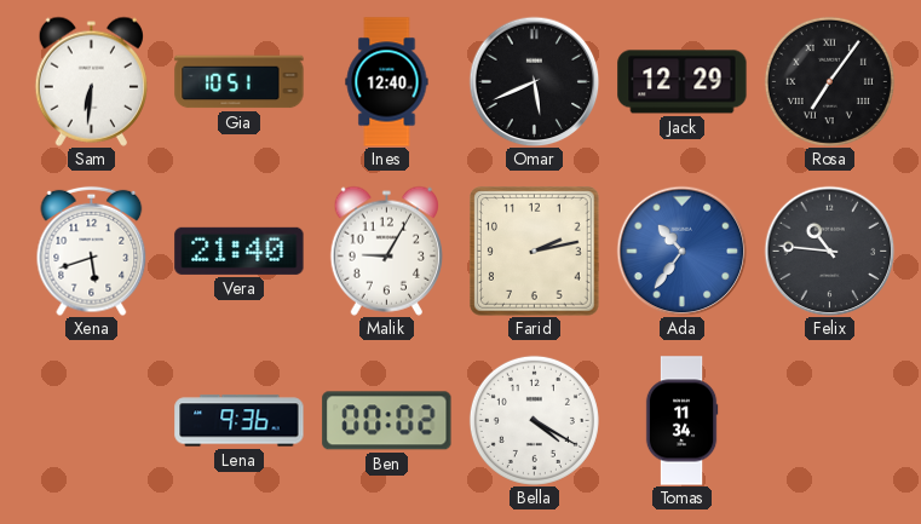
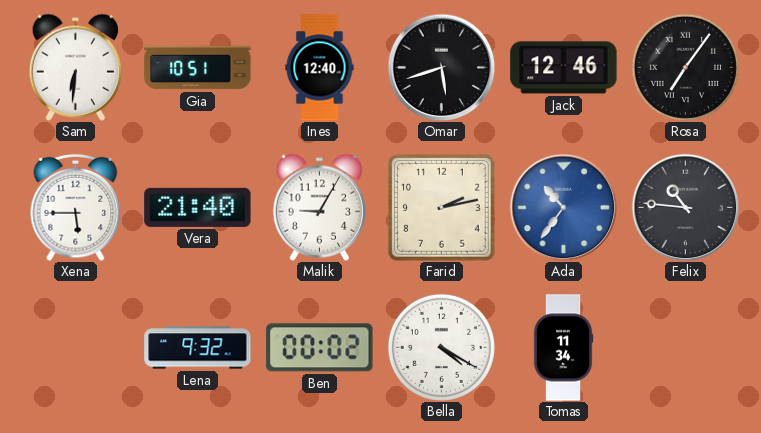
Omar: 5:41 -> 5:42
Jack: 12:29 -> 12:46
Xena: 5:42 -> 5:45
Lena: 9:36 -> 9:32
